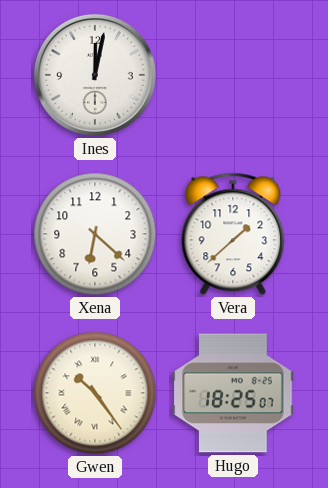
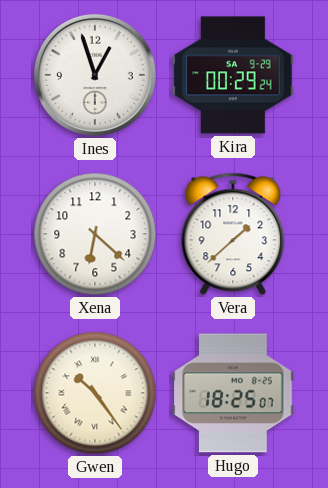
Ines: 12:02 -> 12:57
Kira: none -> 00:29
